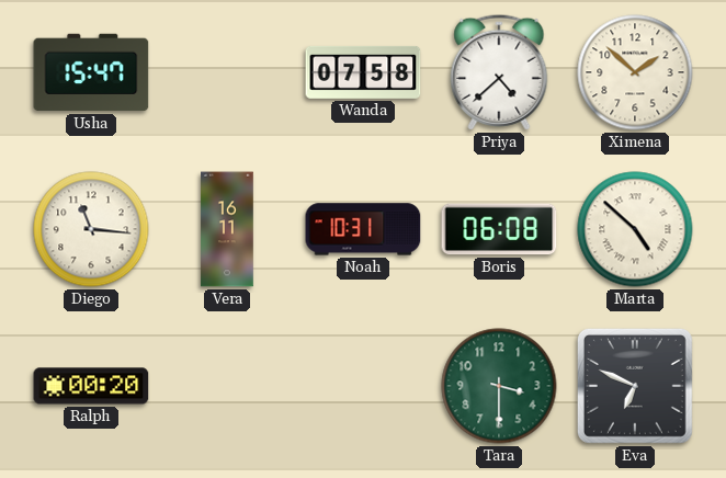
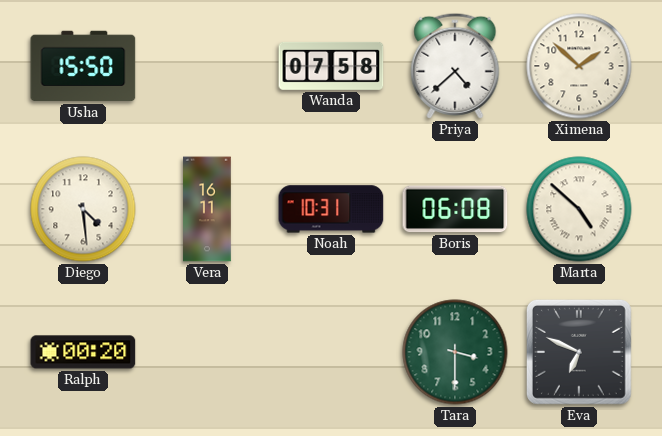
Usha: 15:47 -> 15:50
Diego: 11:16 -> 4:29
